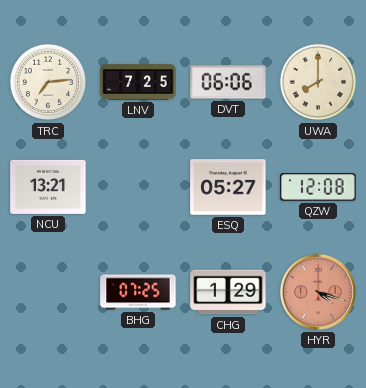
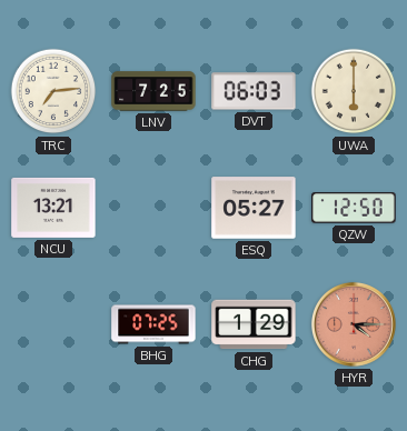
DVT: 06:06 -> 06:03
UWA: 8:00 -> 6:00
QZW: 12:08 -> 12:50
HYR: 4:18 -> 4:15
